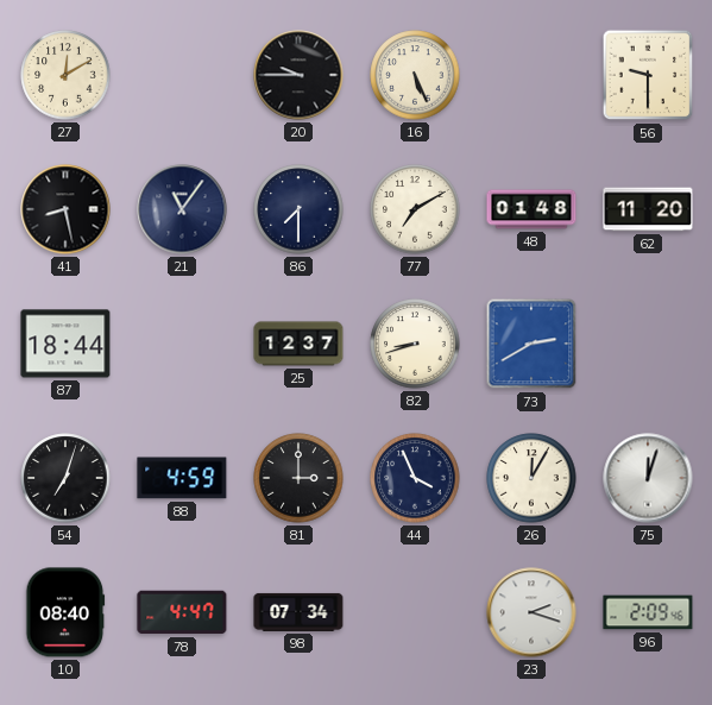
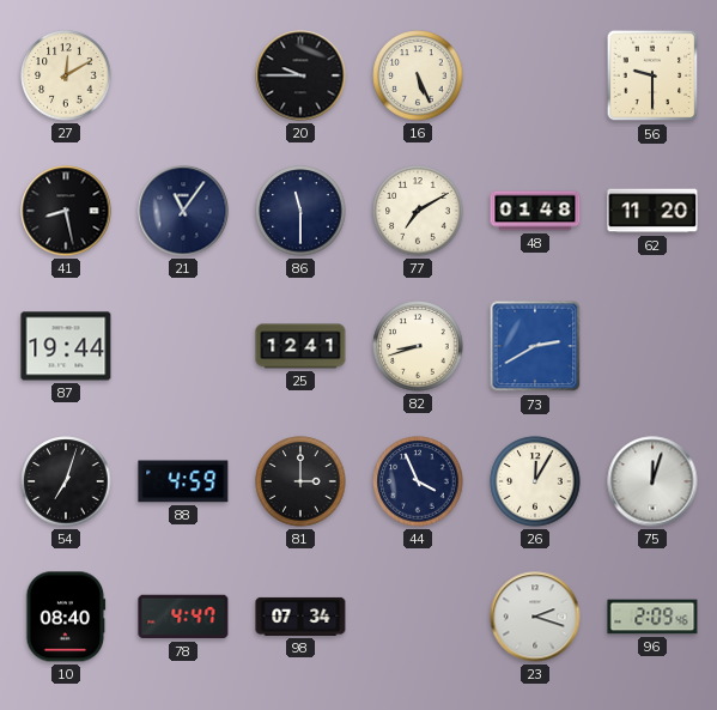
86: 7:30 -> 11:30
87: 18:44 -> 19:44
25: 12:37 -> 12:41
